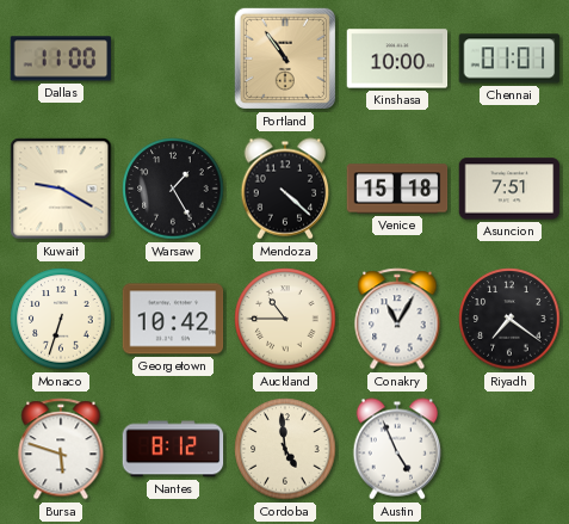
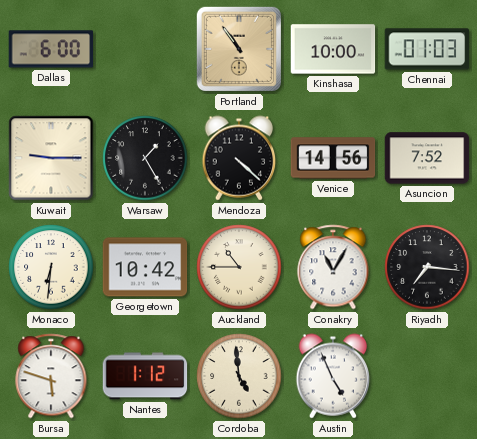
Dallas: 11:00 -> 6:00
Chennai: 01:01 -> 01:03
Kuwait: 9:20 -> 9:15
Venice: 15:18 -> 14:56
Asuncion: 7:51 -> 7:52
Monaco: 6:33 -> 6:31
Riyadh: 7:21 -> 7:16
Nantes: 8:12 -> 1:12
